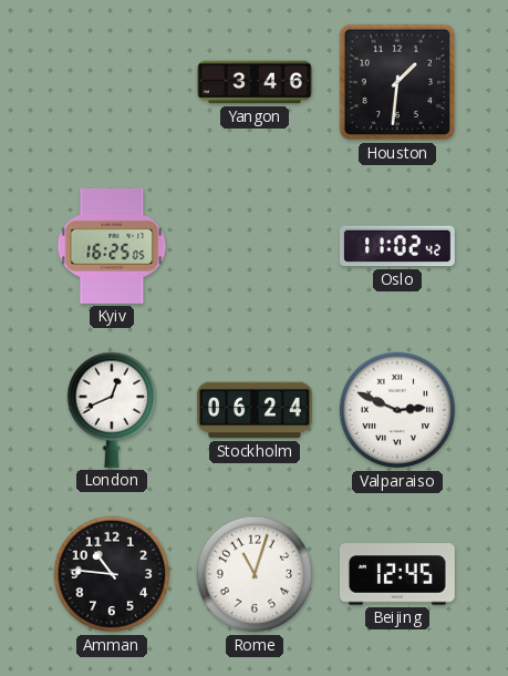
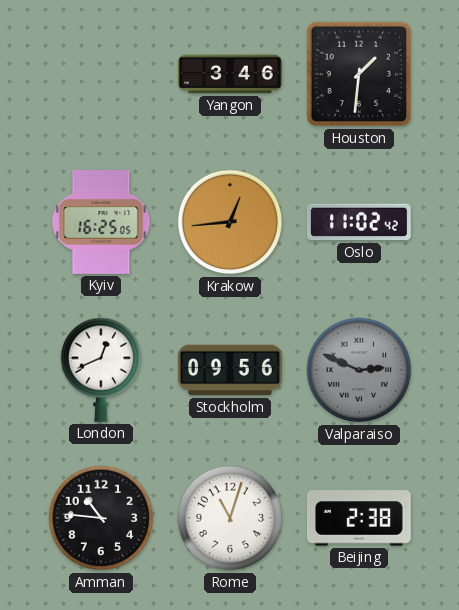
Krakow: none -> 12:44
Stockholm: 06:24 -> 09:56
Valparaiso dial: white -> grey
Beijing: 12:45 -> 2:38
